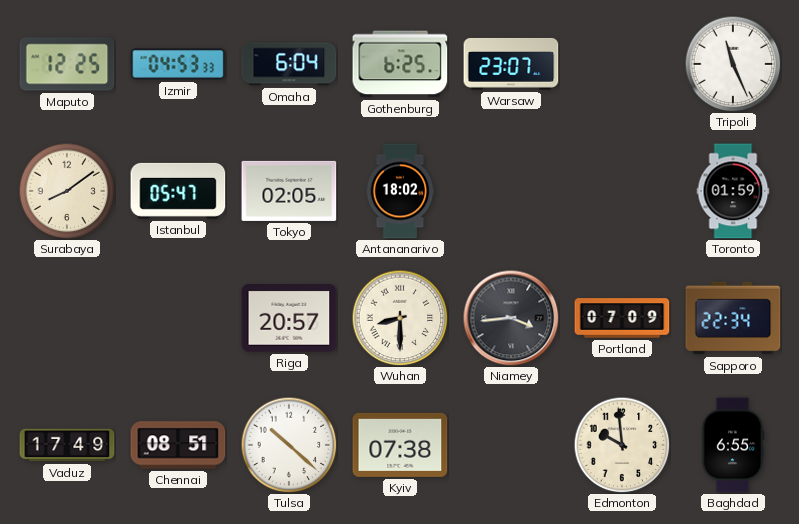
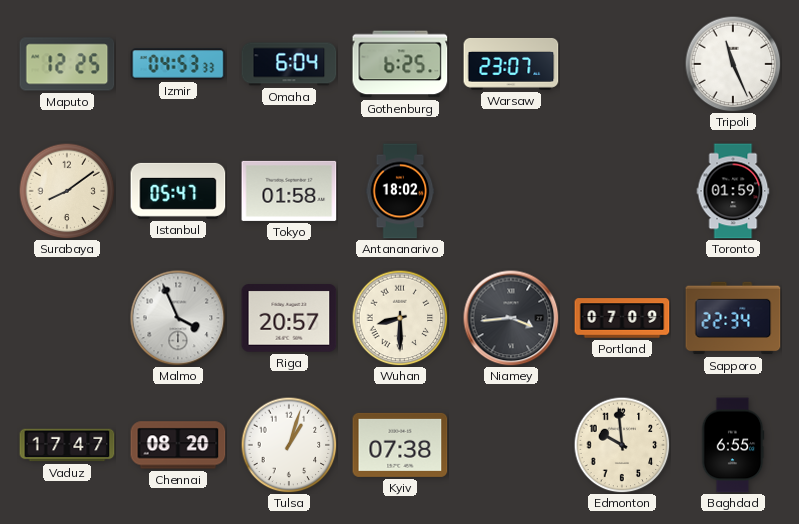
Tokyo: 02:05 -> 01:58
Malmo: none -> 3:56
Vaduz: 17:49 -> 17:47
Chennai: 08:51 -> 08:20
Tulsa: 10:22 -> 1:03
